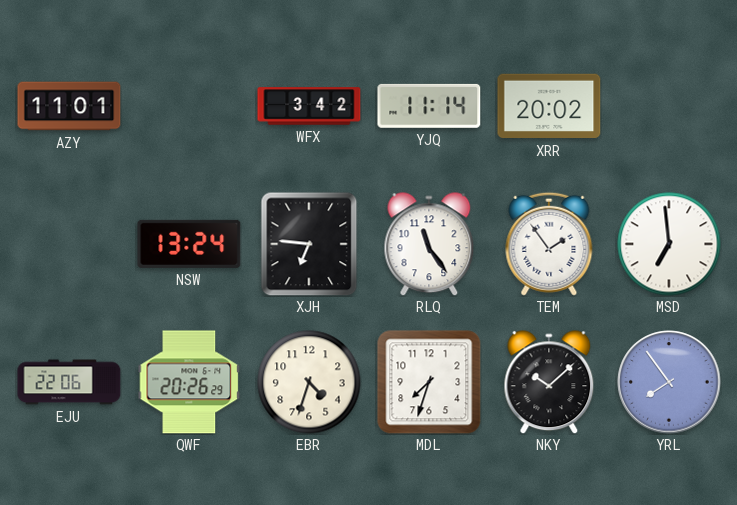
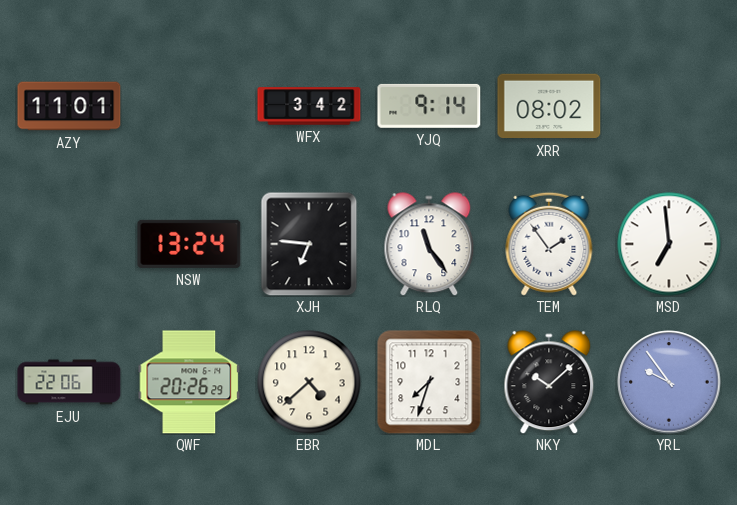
YJQ: 11:14 -> 9:14
XRR: 20:02 -> 08:02
EBR: 4:33 -> 4:38
YRL: 7:54 -> 9:54
